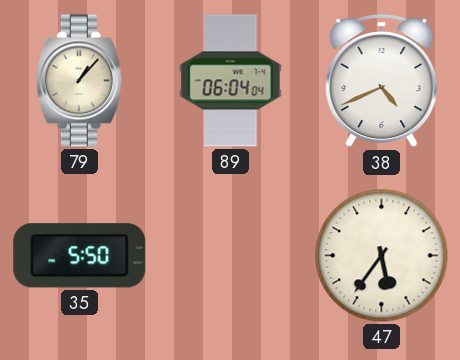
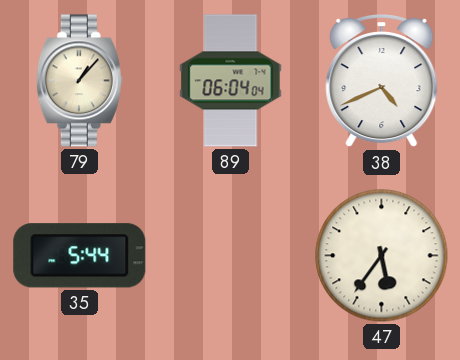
35: 5:50 -> 5:44
